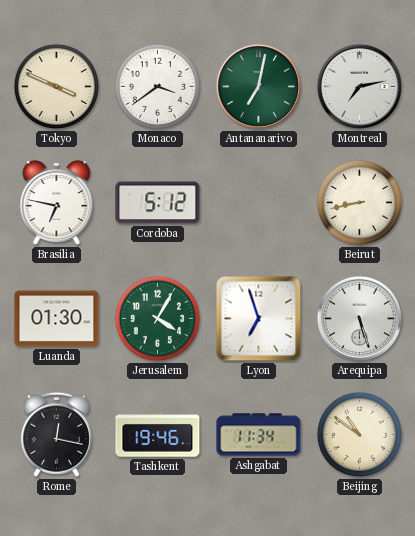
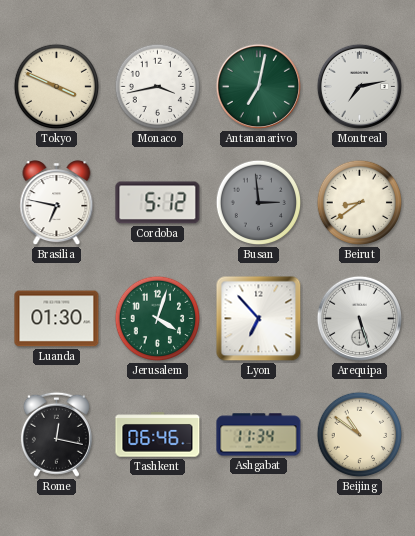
Monaco: 3:39 -> 3:43
Busan: none -> 2:59
Beirut: 8:43 -> 8:39
Jerusalem: 4:05 -> 4:03
Lyon: 6:57 -> 6:53
Tashkent: 19:46 -> 06:46
